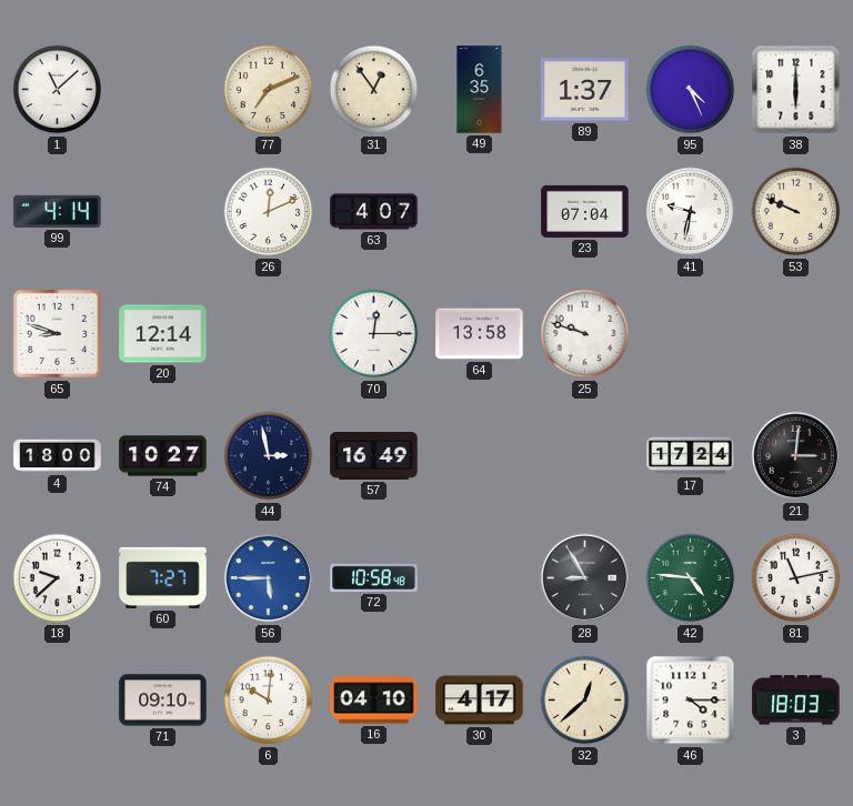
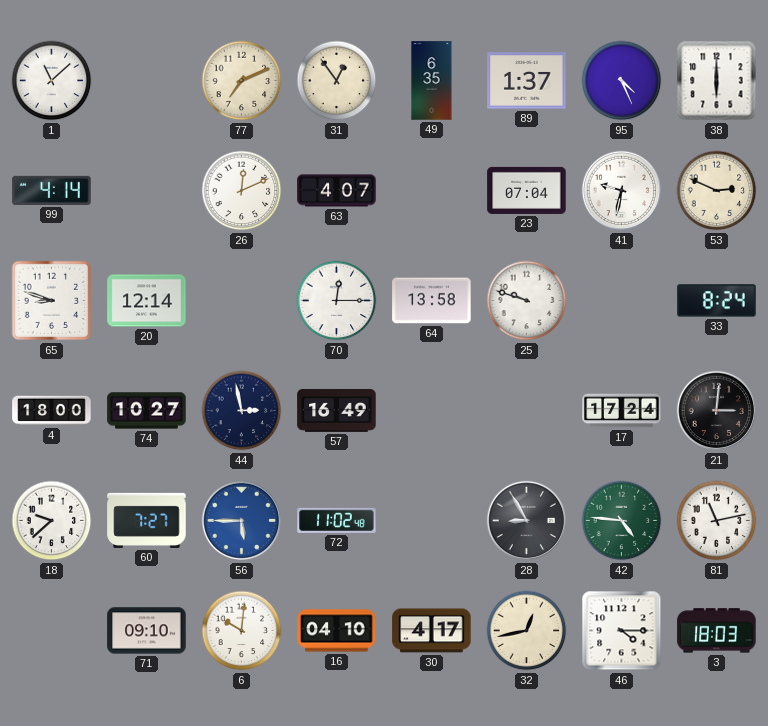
53: 9:49 -> 2:49
33: none -> 8:24
72: 10:58 -> 11:02
32: 12:38 -> 12:43
